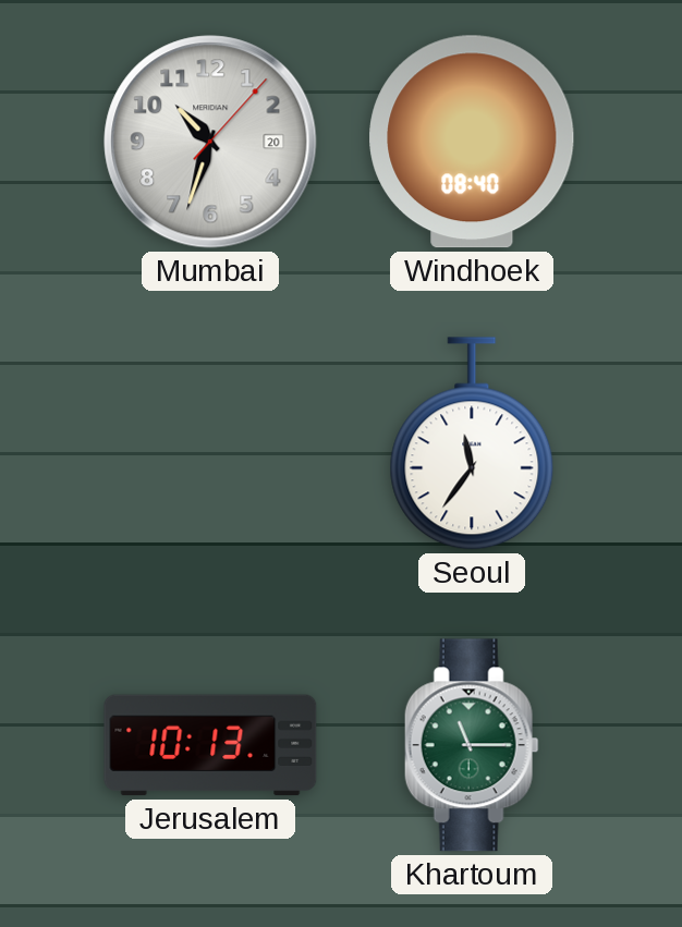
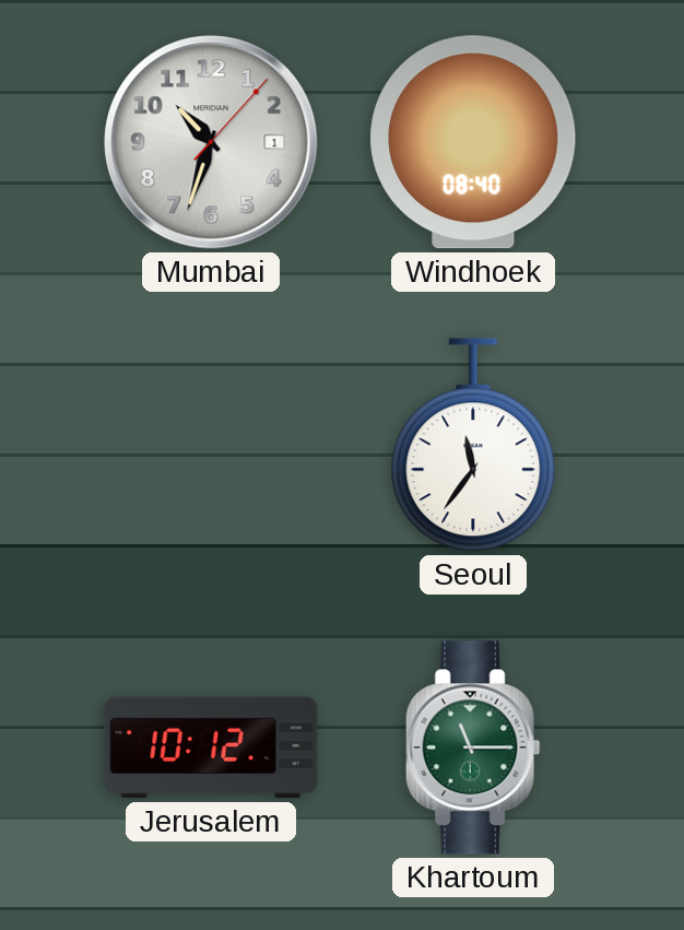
Mumbai date: 20 -> 1
Jerusalem: 10:13 -> 10:12
